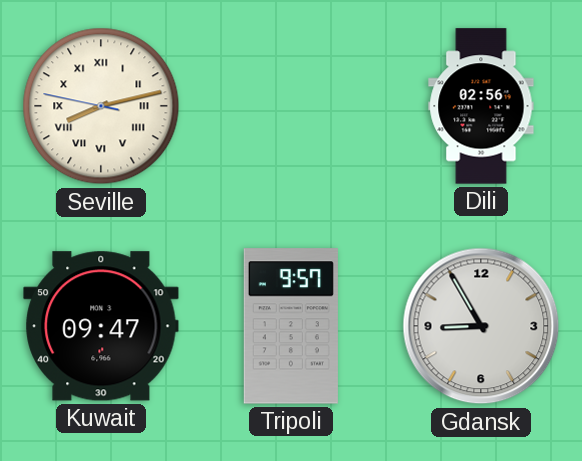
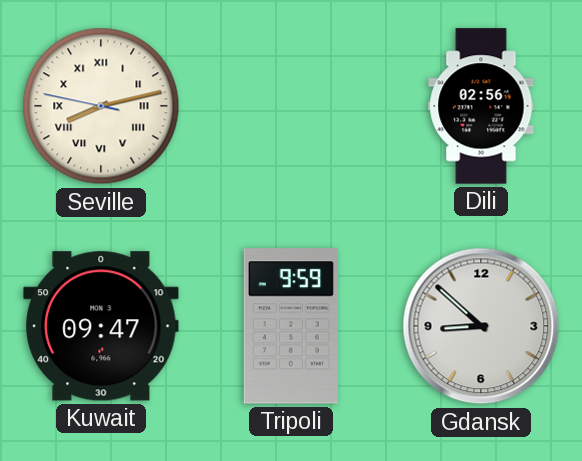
Tripoli: 9:57 -> 9:59
Gdansk: 8:55 -> 8:52
